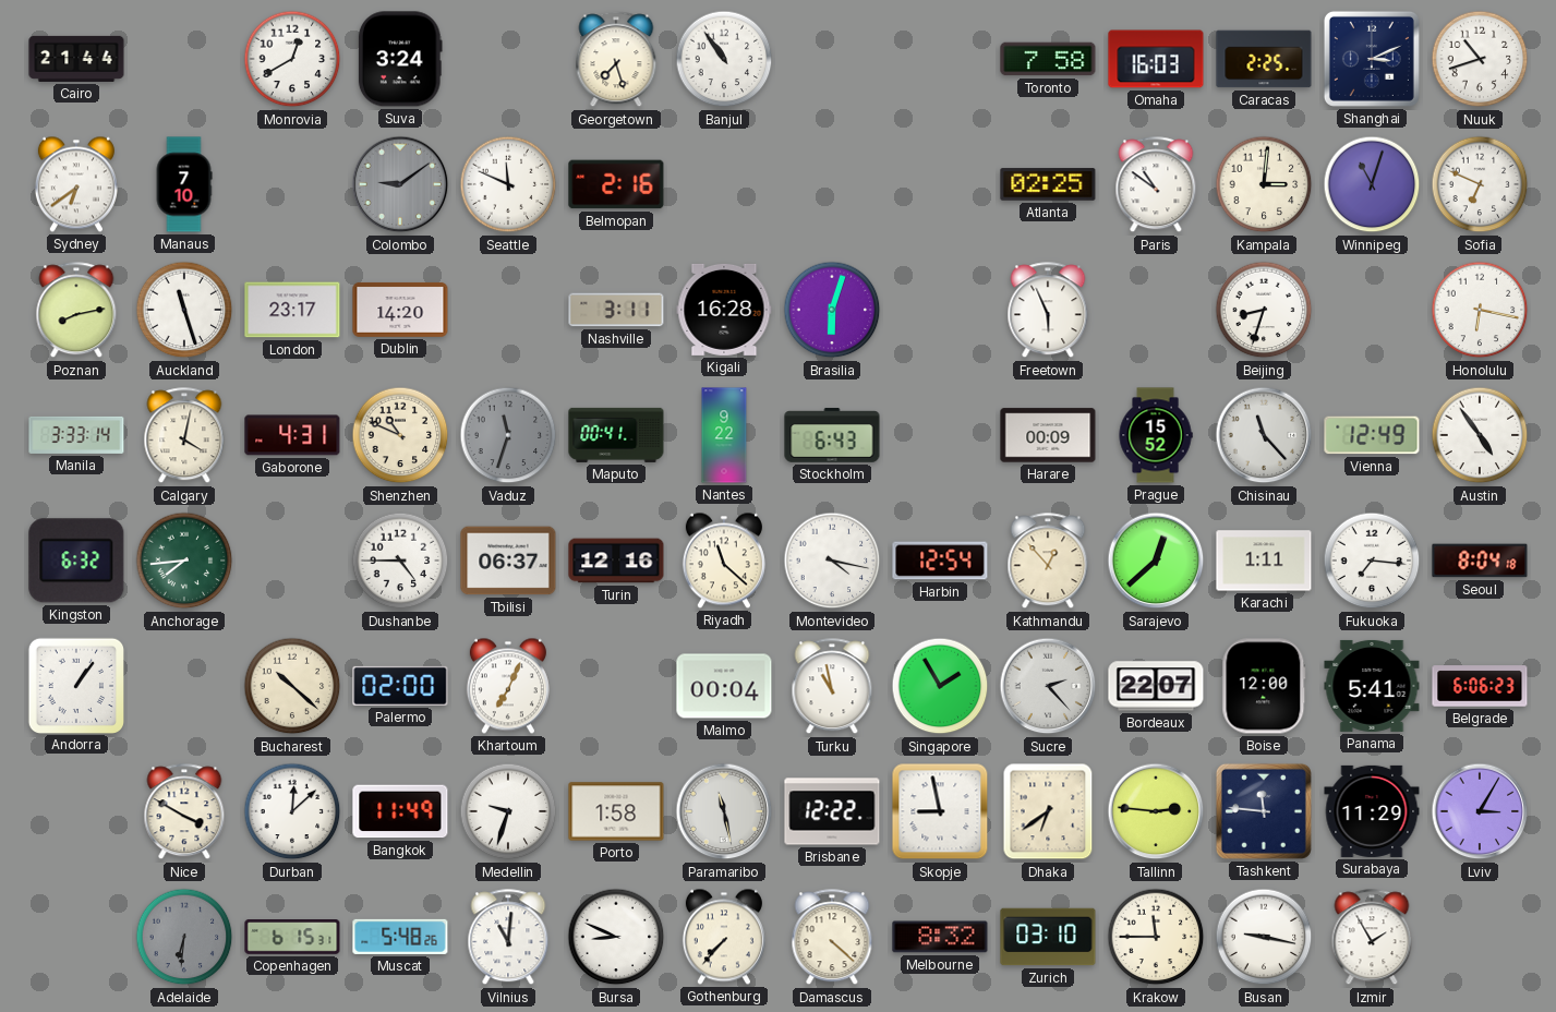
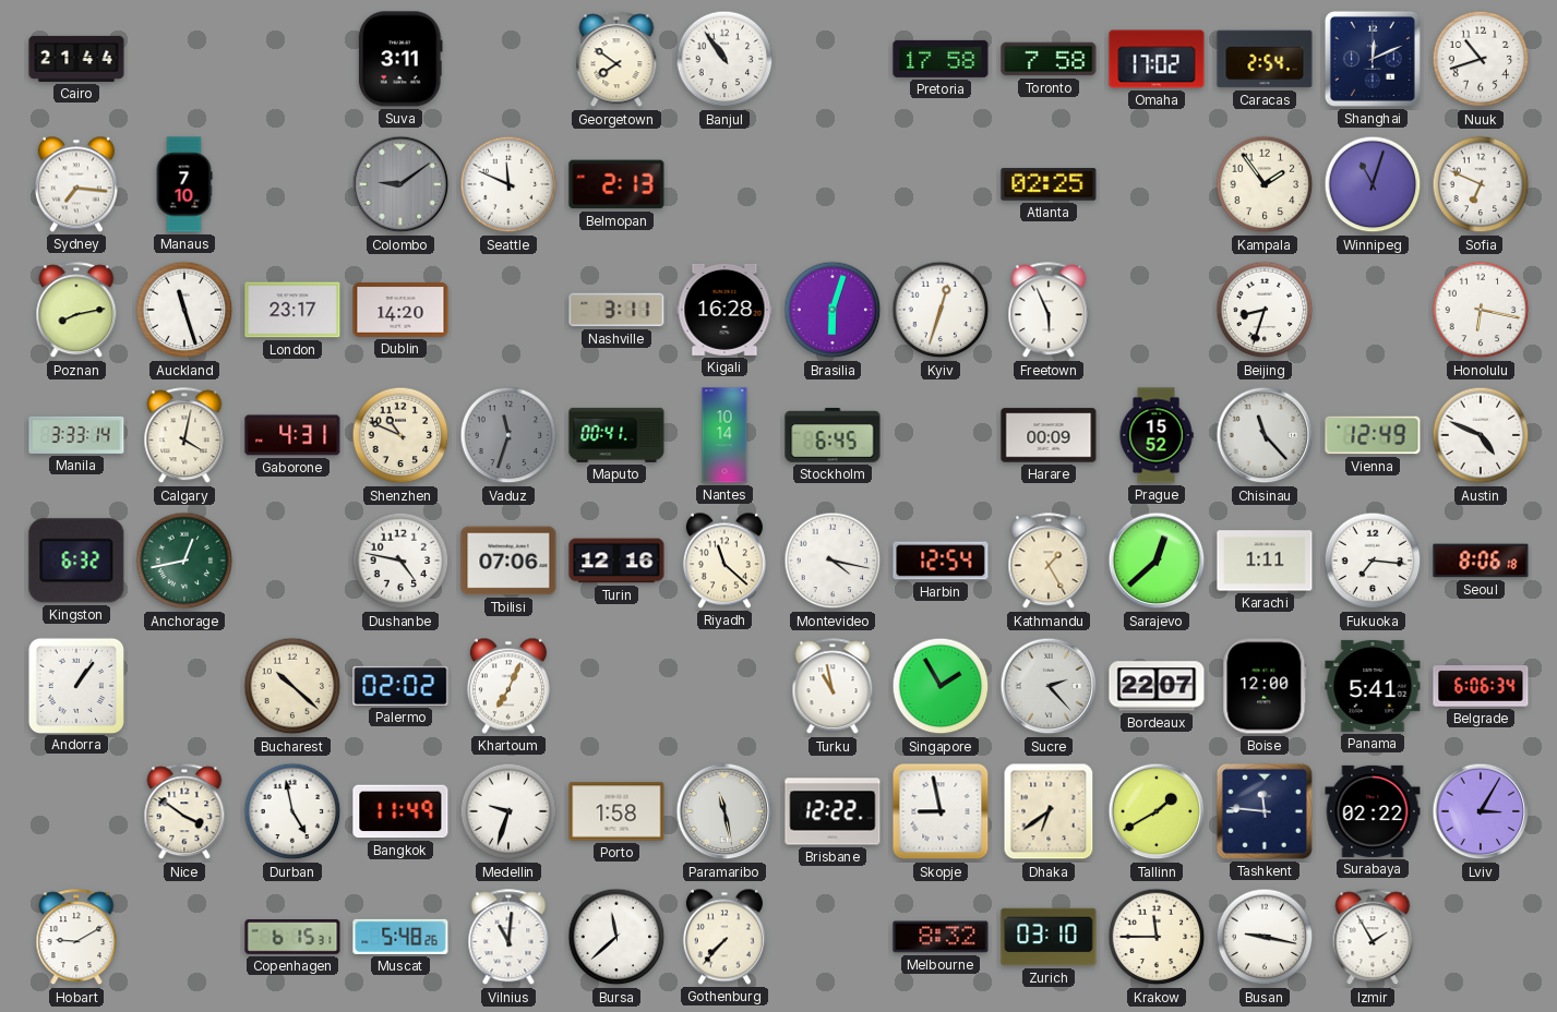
Monrovia: 12:40 -> none
Suva: 3:24 -> 3:11
Georgetown: 7:27 -> 7:51
Pretoria: none -> 17:58
Omaha: 16:03 -> 17:02
Caracas: 2:25 -> 2:54
Shanghai: 3:11 -> 12:11
Sydney: 6:39 -> 7:16
Belmopan: 2:16 -> 2:13
Paris: 10:51 -> none
Kampala: 3:01 -> 1:54
Kyiv: none -> 12:33
Nantes: 9:22 -> 10:14
Stockholm: 6:43 -> 6:45
Austin: 4:54 -> 4:49
Anchorage: 7:44 -> 12:43
Dushanbe: 4:45 -> 4:47
Tbilisi: 06:37 -> 07:06
Kathmandu: 12:53 -> 1:25
Seoul: 8:04 -> 8:06
Palermo: 02:00 -> 02:02
Malmo: 00:04 -> none
Belgrade: 6:06:23 -> 6:06:34
Nice: 3:50 -> 3:51
Durban: 12:08 -> 4:58
Tallinn: 2:46 -> 1:40
Surabaya: 11:29 -> 02:22
Hobart: none -> 9:10
Adelaide: 6:31 -> none
Bursa: 8:49 -> 11:38
Damascus: 4:22 -> none
